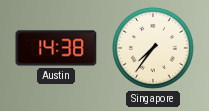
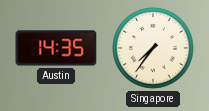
Austin: 14:38 -> 14:35
